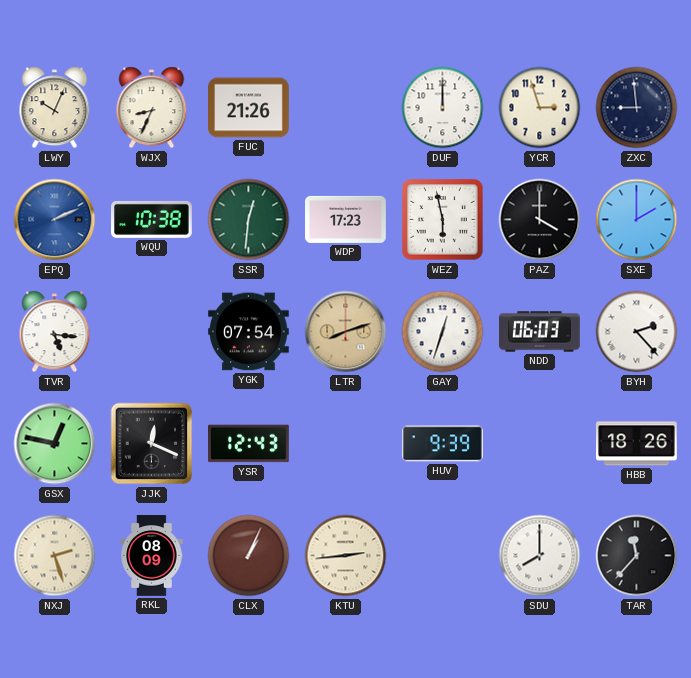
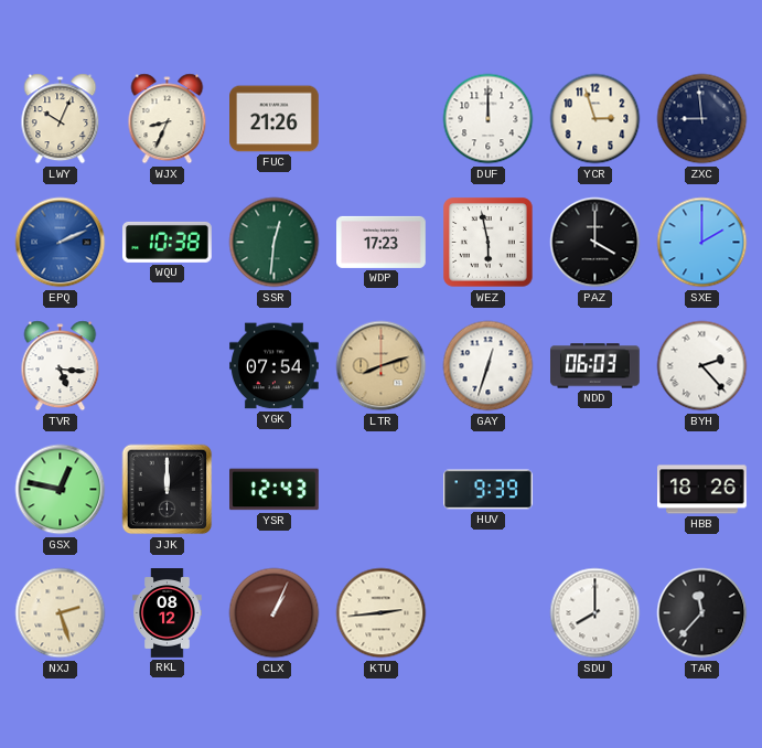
JJK: 12:19 -> 12:00
RKL: 08:09 -> 08:12
